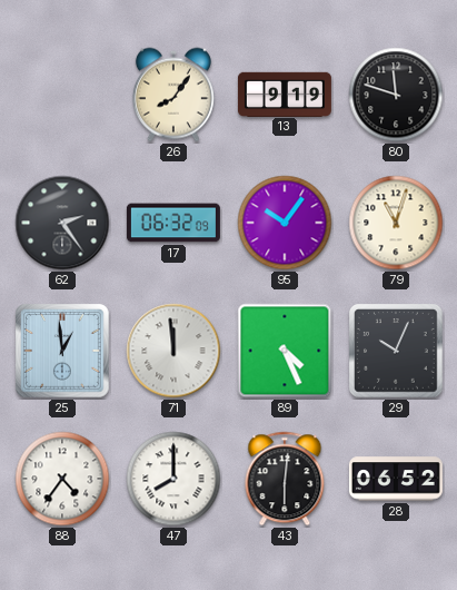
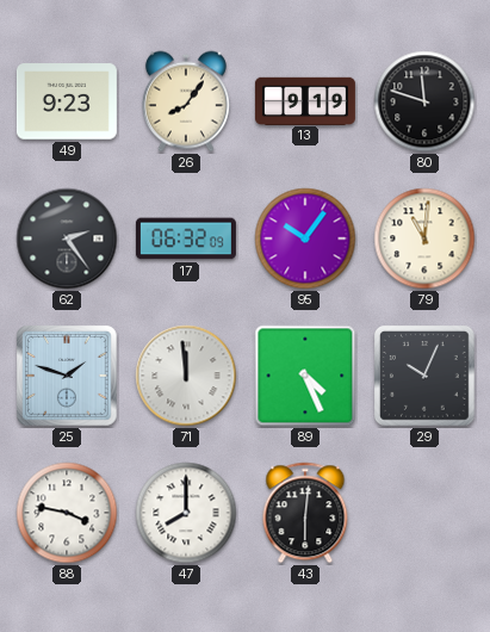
49: none -> 9:23
79: 11:03 -> 11:01
25: 12:59 -> 1:48
88: 4:36 -> 3:47
28: 06:52 -> none
